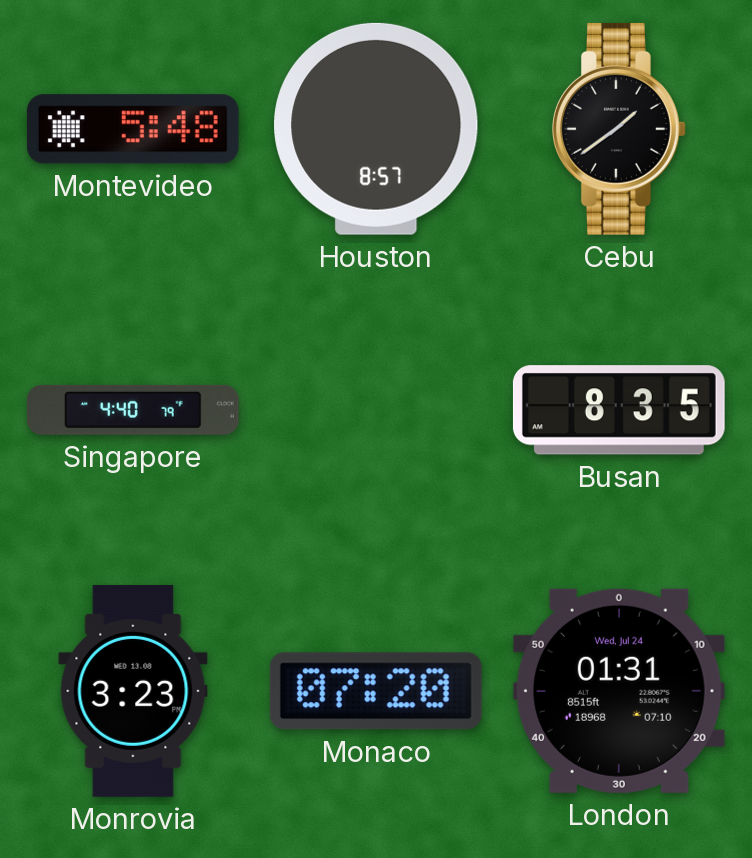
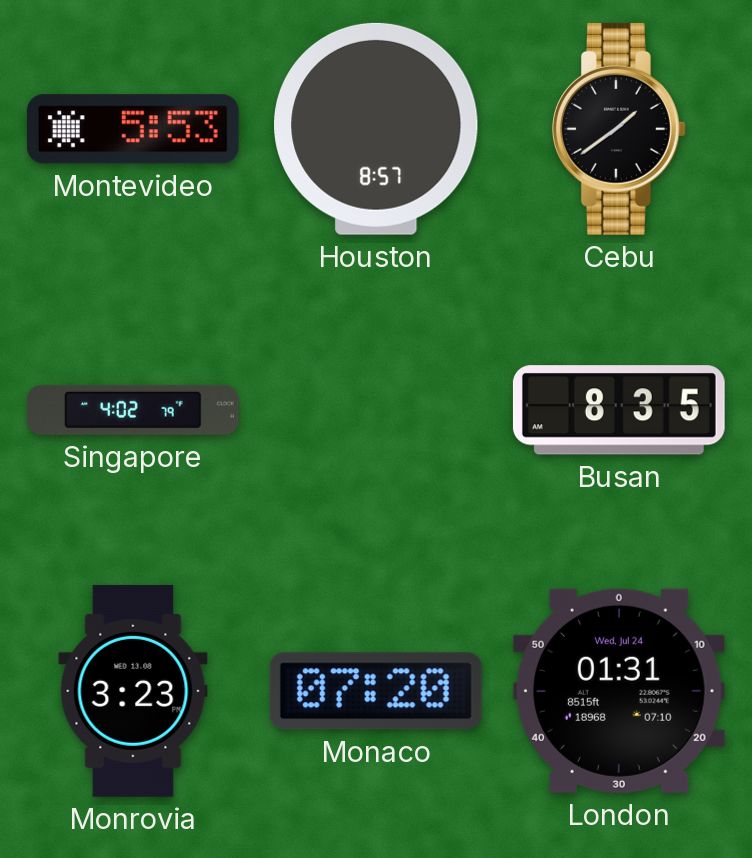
Montevideo: 5:48 -> 5:53
Singapore: 4:40 -> 4:02
